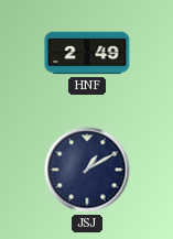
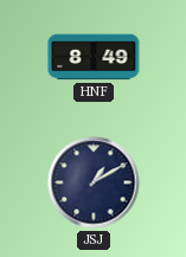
HNF: 2:49 -> 8:49
